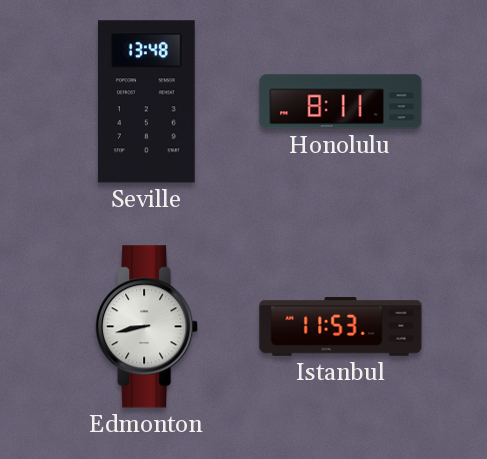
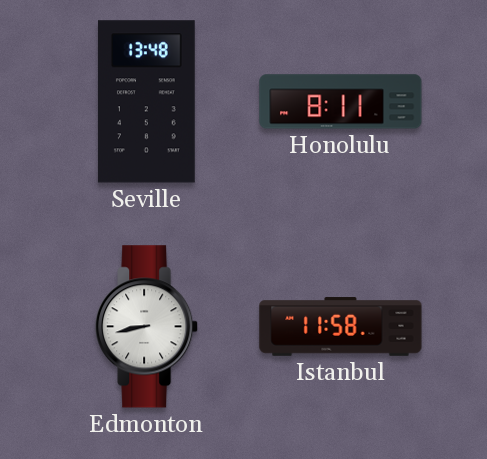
Istanbul: 11:53 -> 11:58
